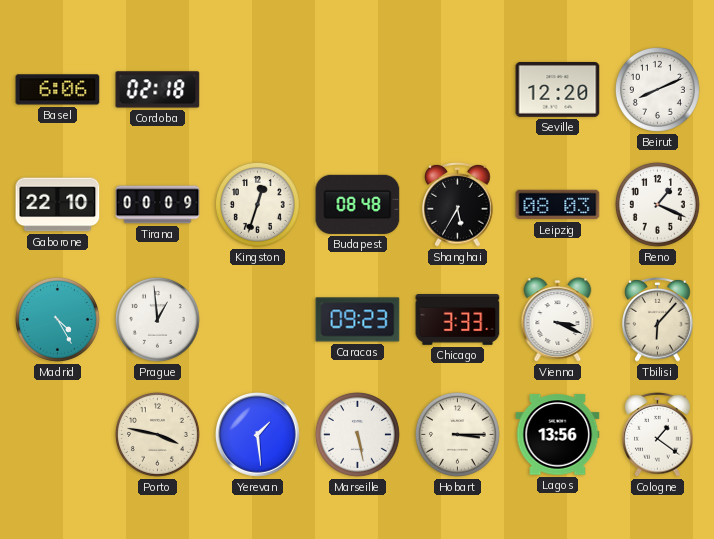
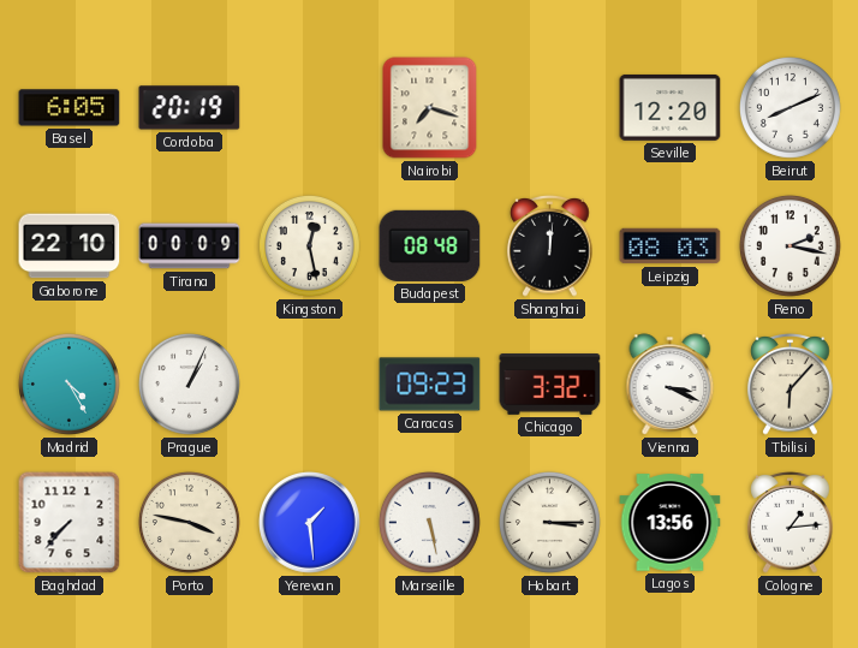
Basel: 6:06 -> 6:05
Cordoba: 02:18 -> 20:19
Nairobi: none -> 7:18
Kingston: 12:33 -> 12:28
Shanghai: 5:35 -> 12:01
Reno: 1:19 -> 2:17
Prague: 12:59 -> 1:04
Chicago: 3:33 -> 3:32
Baghdad: none -> 7:37
Cologne: 1:21 -> 1:14
